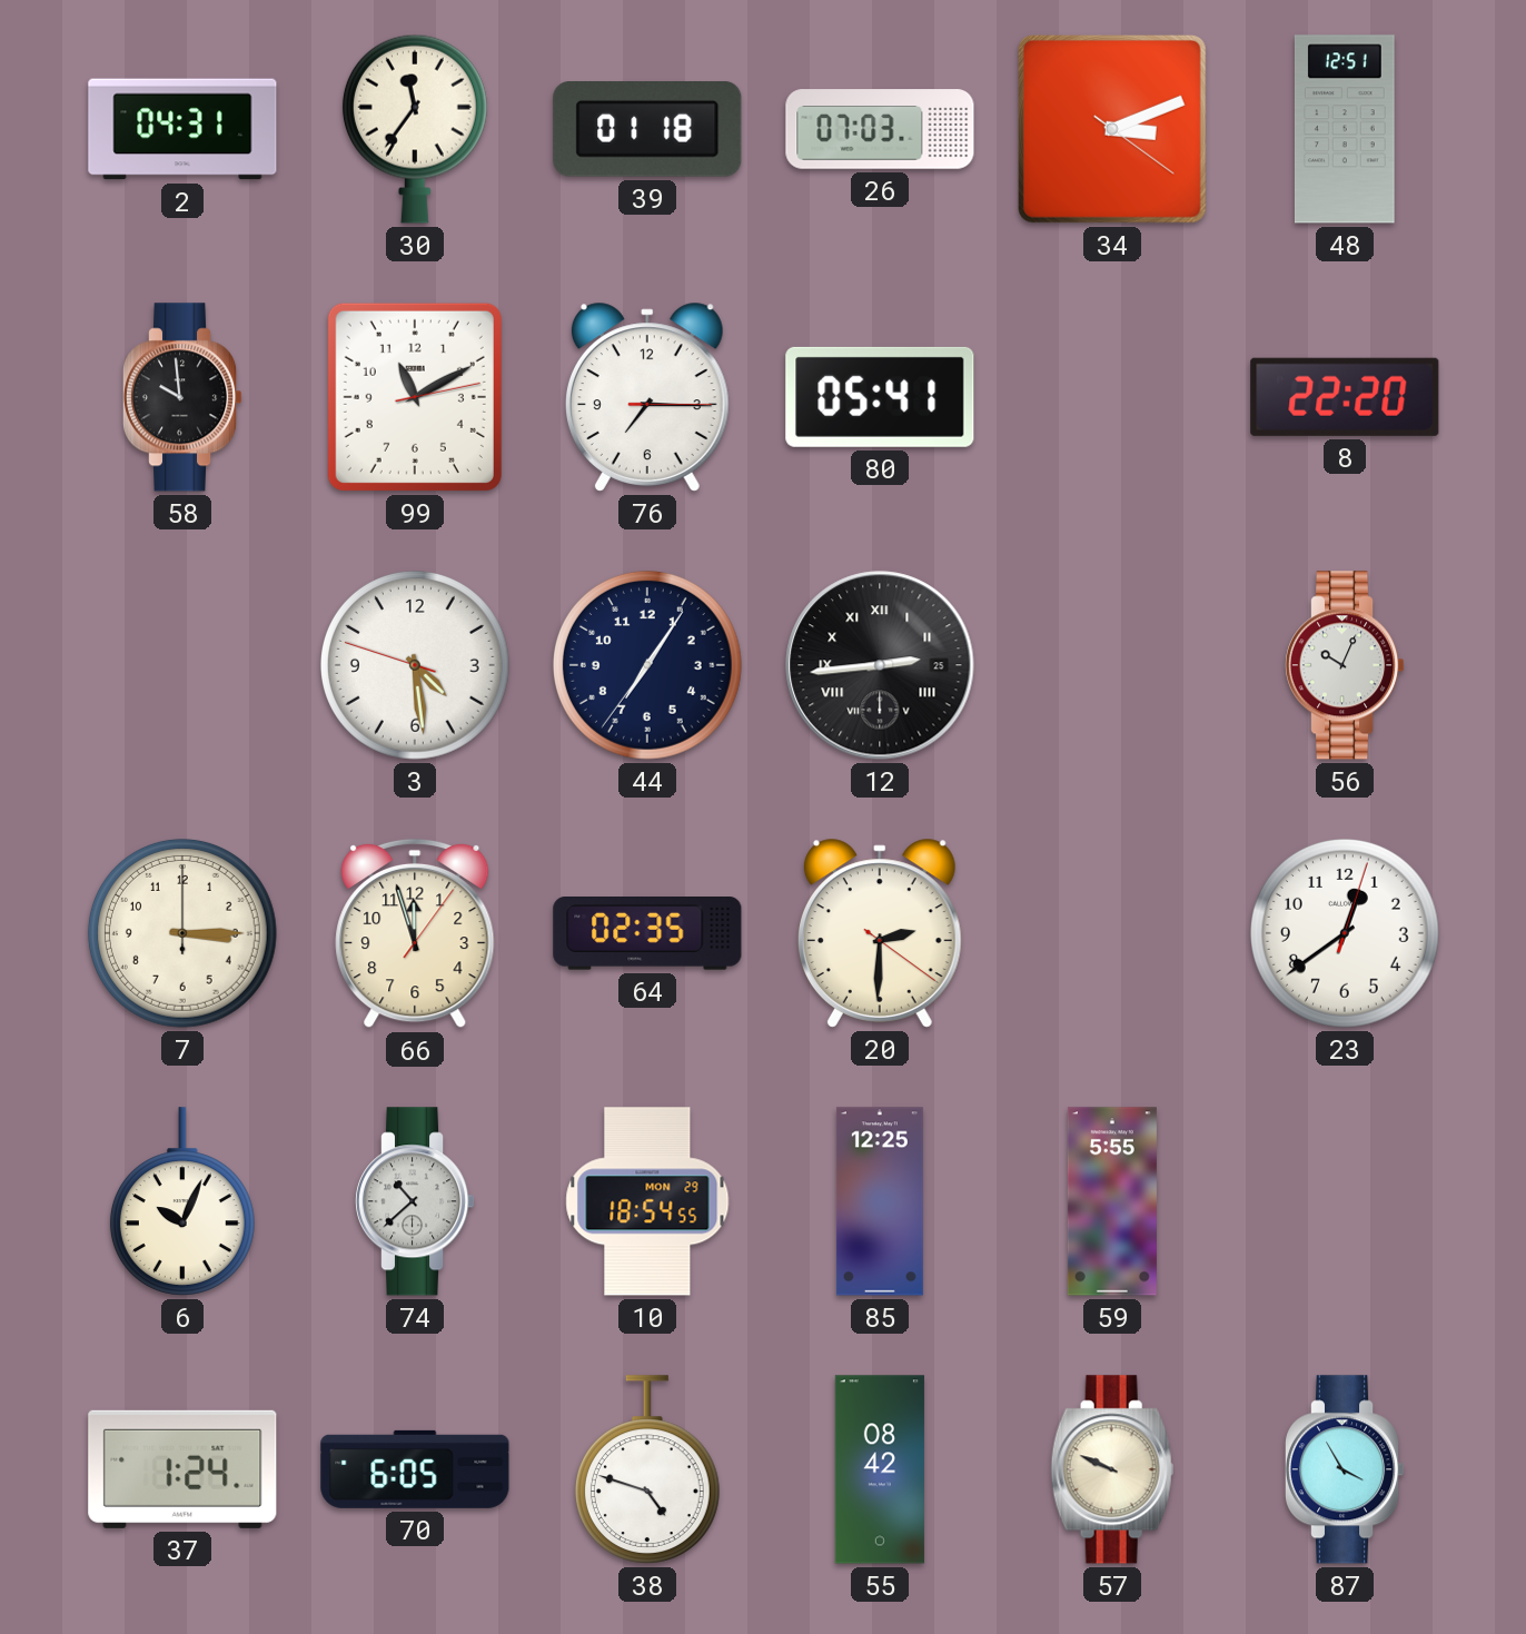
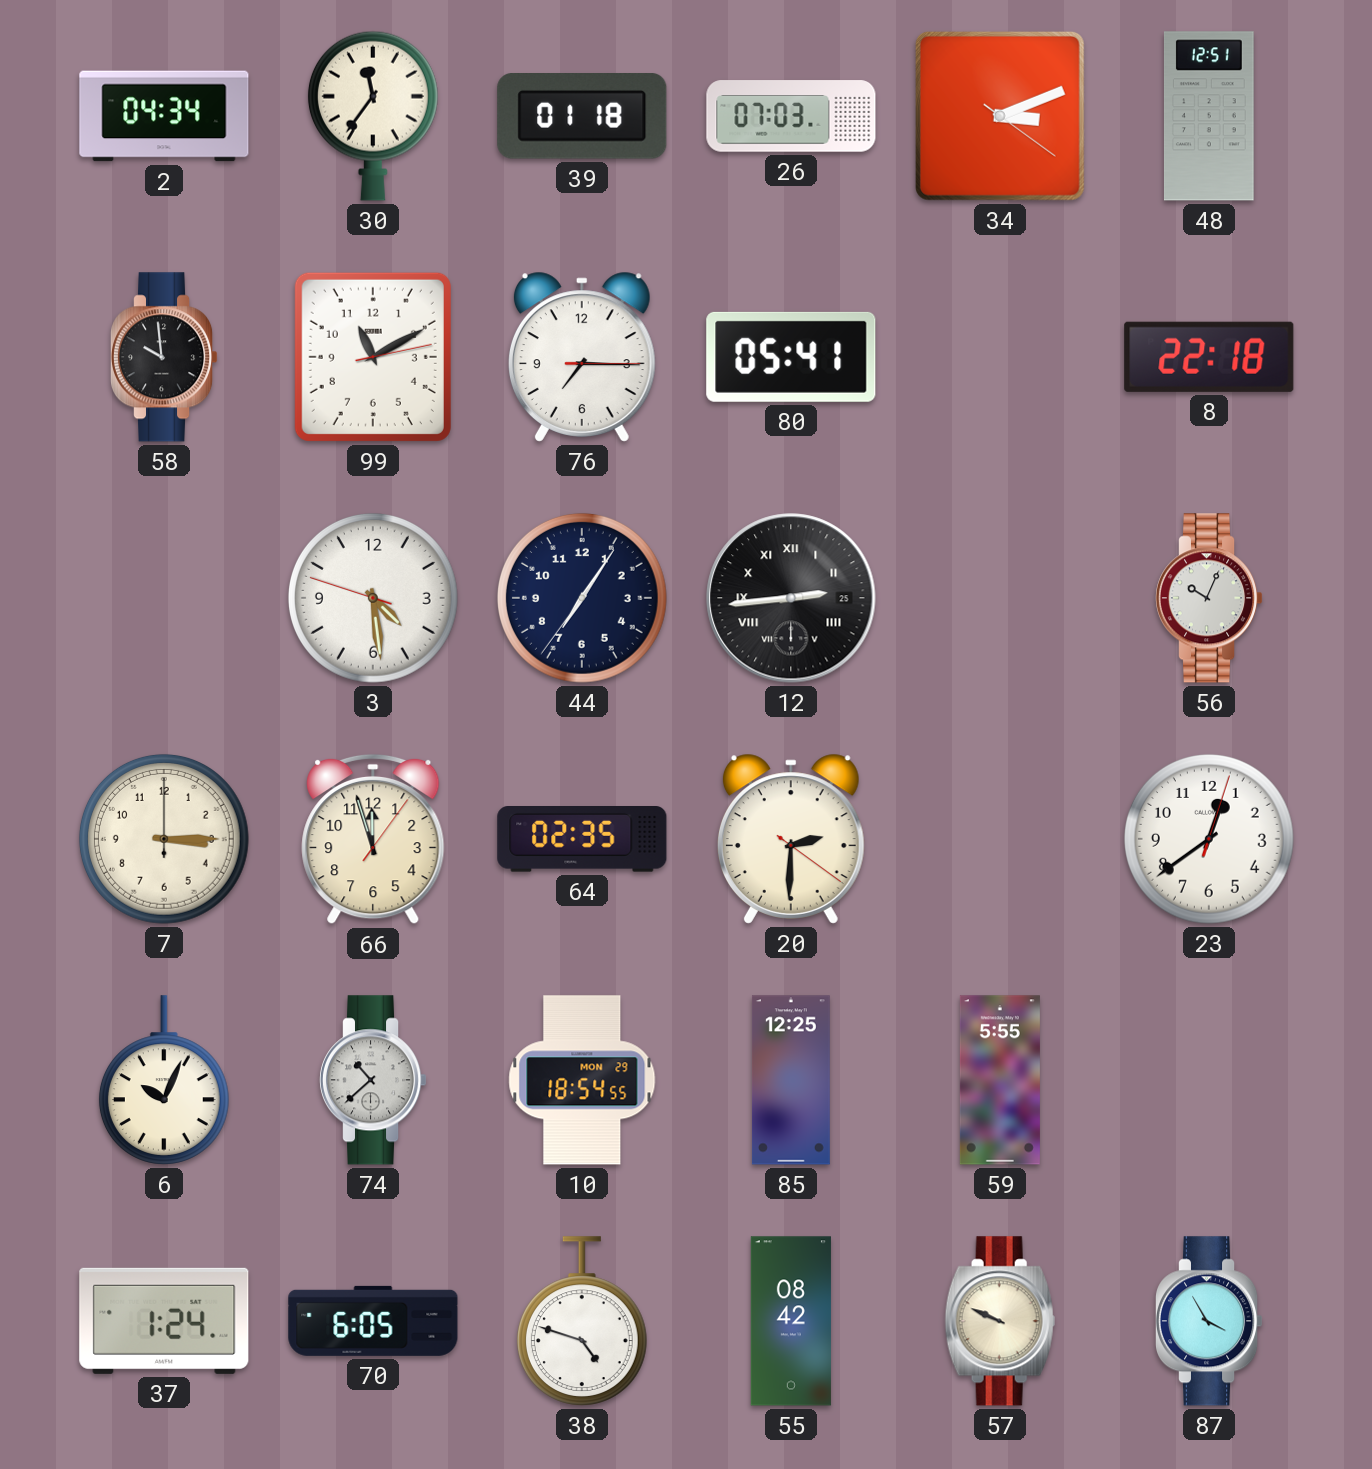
2: 04:31 -> 04:34
8: 22:20 -> 22:18
